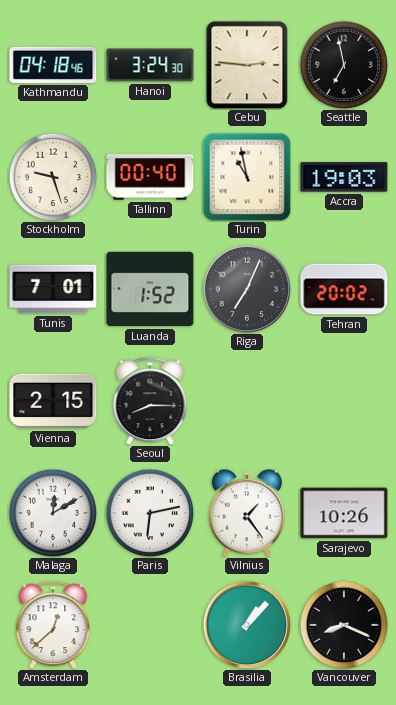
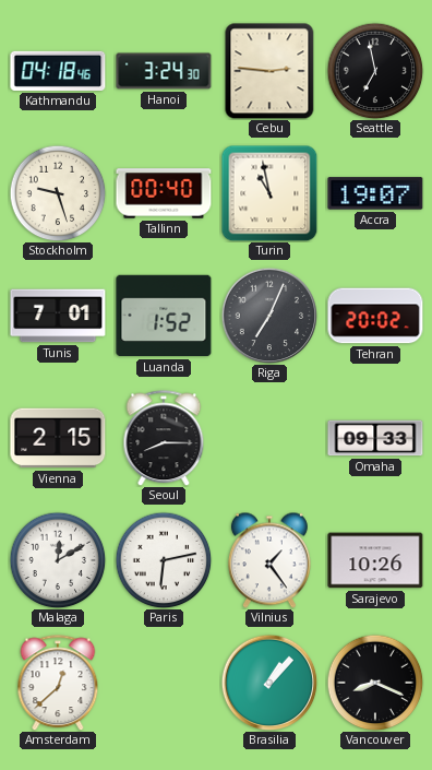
Accra: 19:03 -> 19:07
Omaha: none -> 09:33
